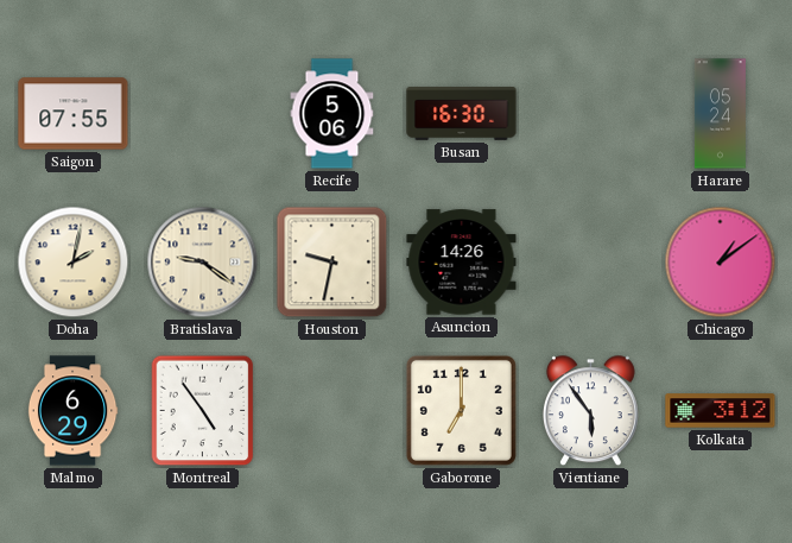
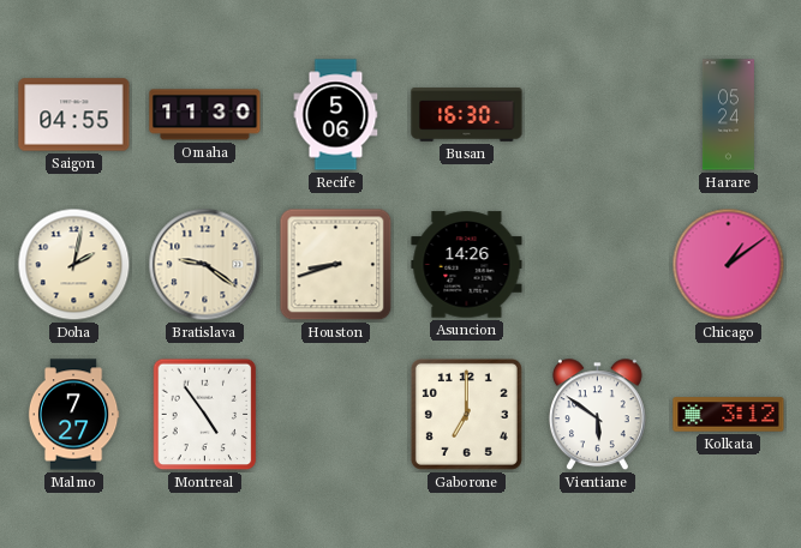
Saigon: 07:55 -> 04:55
Omaha: none -> 11:30
Houston: 9:32 -> 8:42
Malmo: 6:29 -> 7:27
Vientiane: 5:54 -> 5:51
